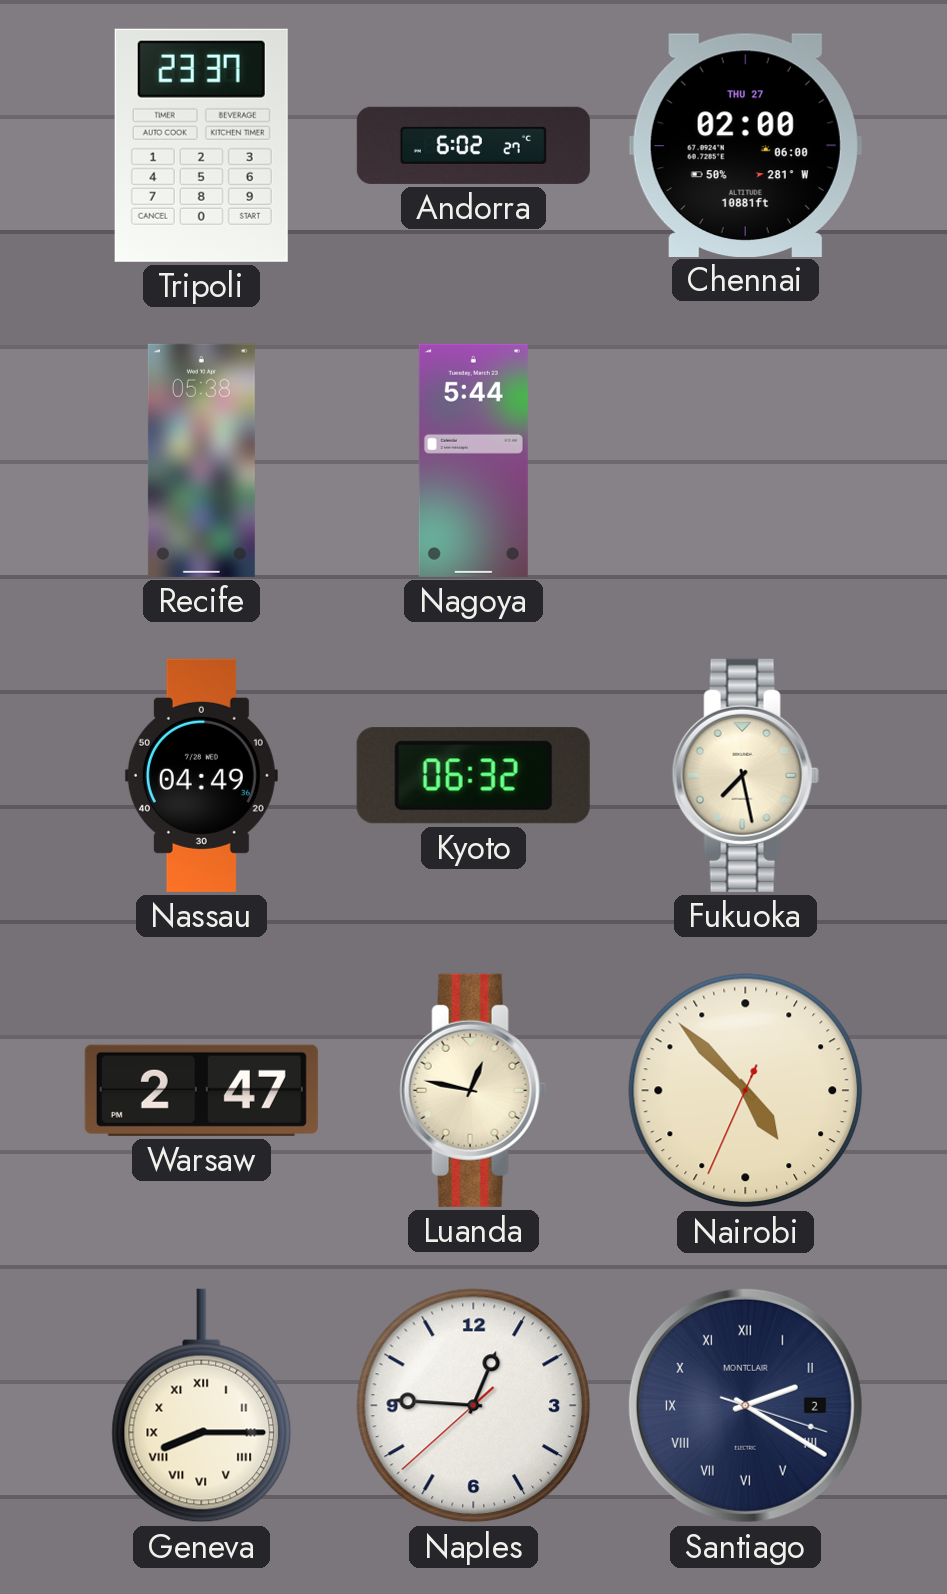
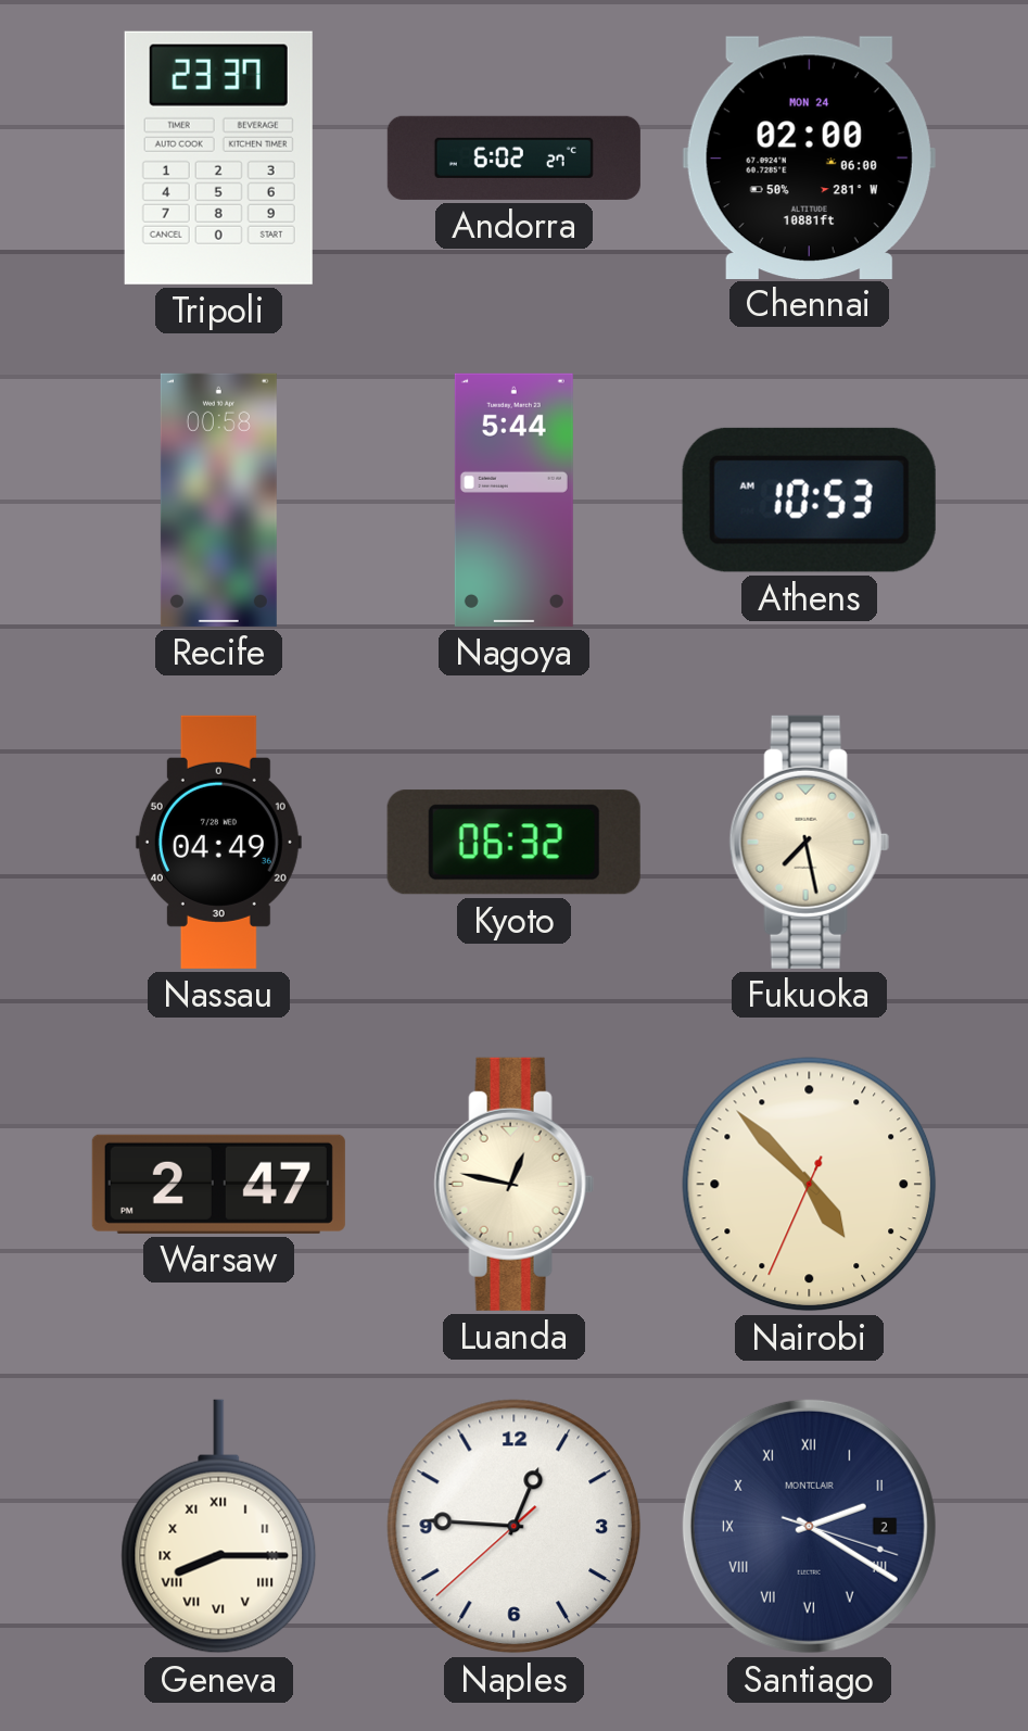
Chennai date: THU 27 -> MON 24
Recife: 05:38 -> 00:58
Athens: none -> 10:53
